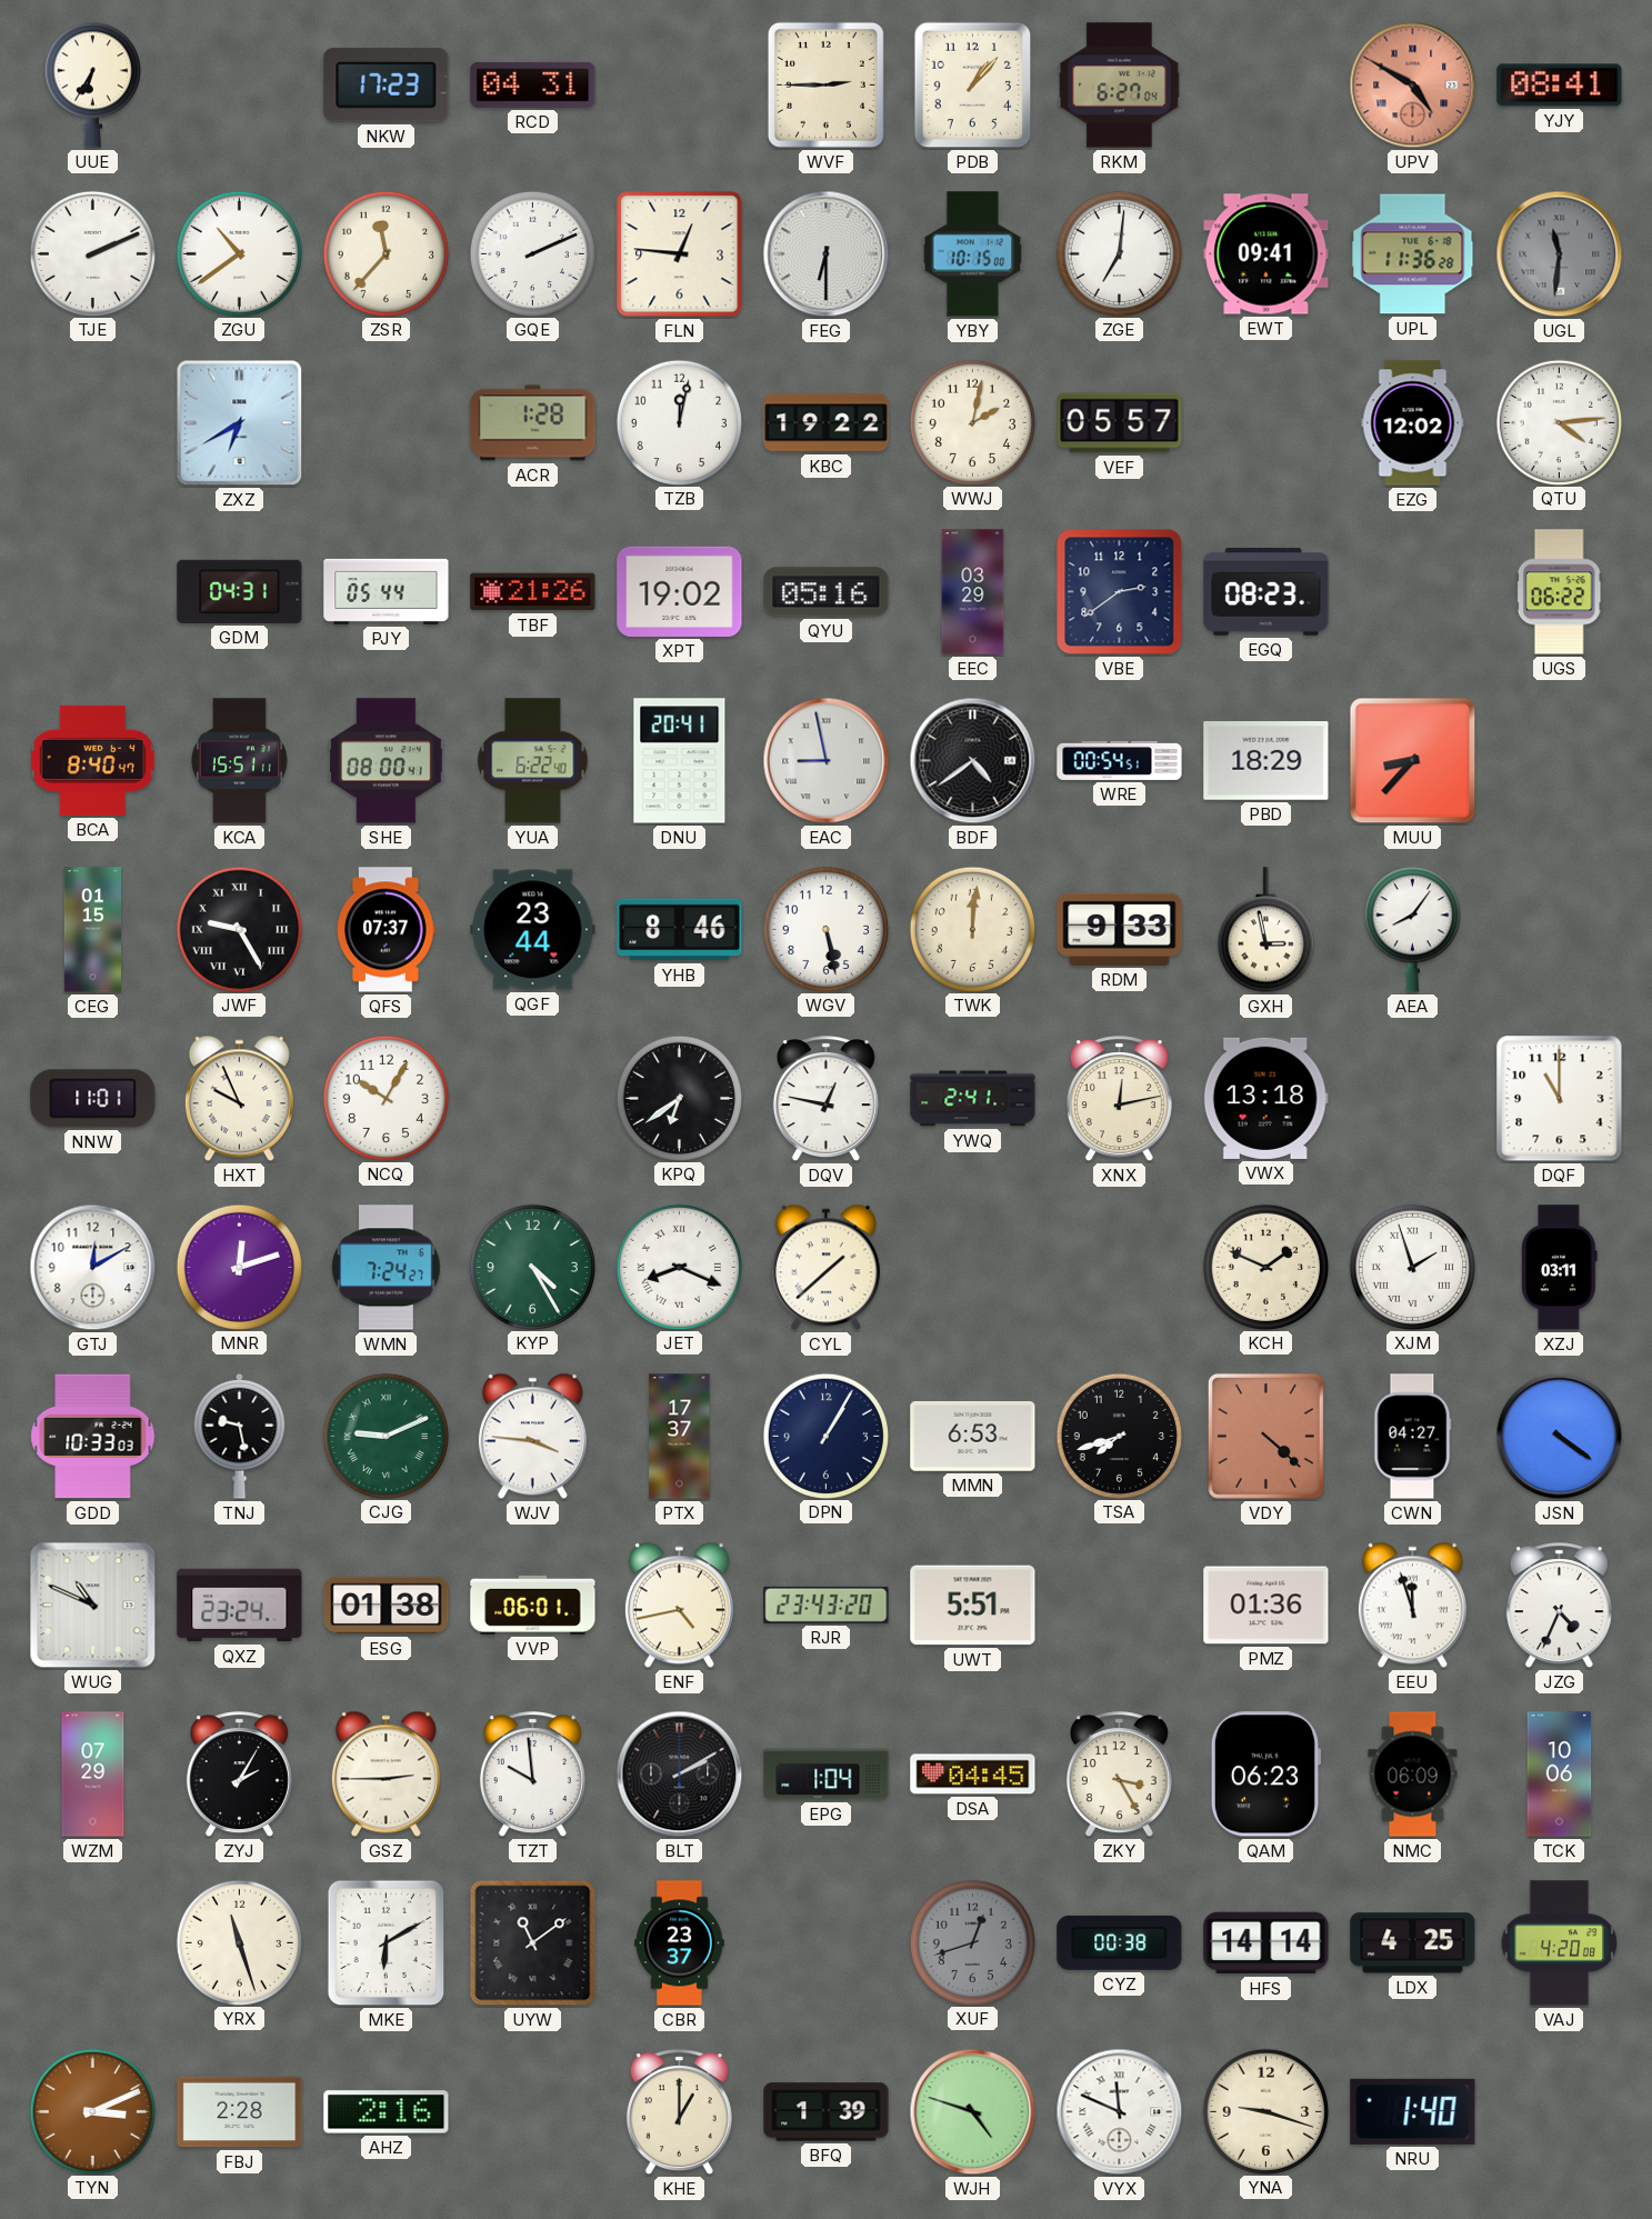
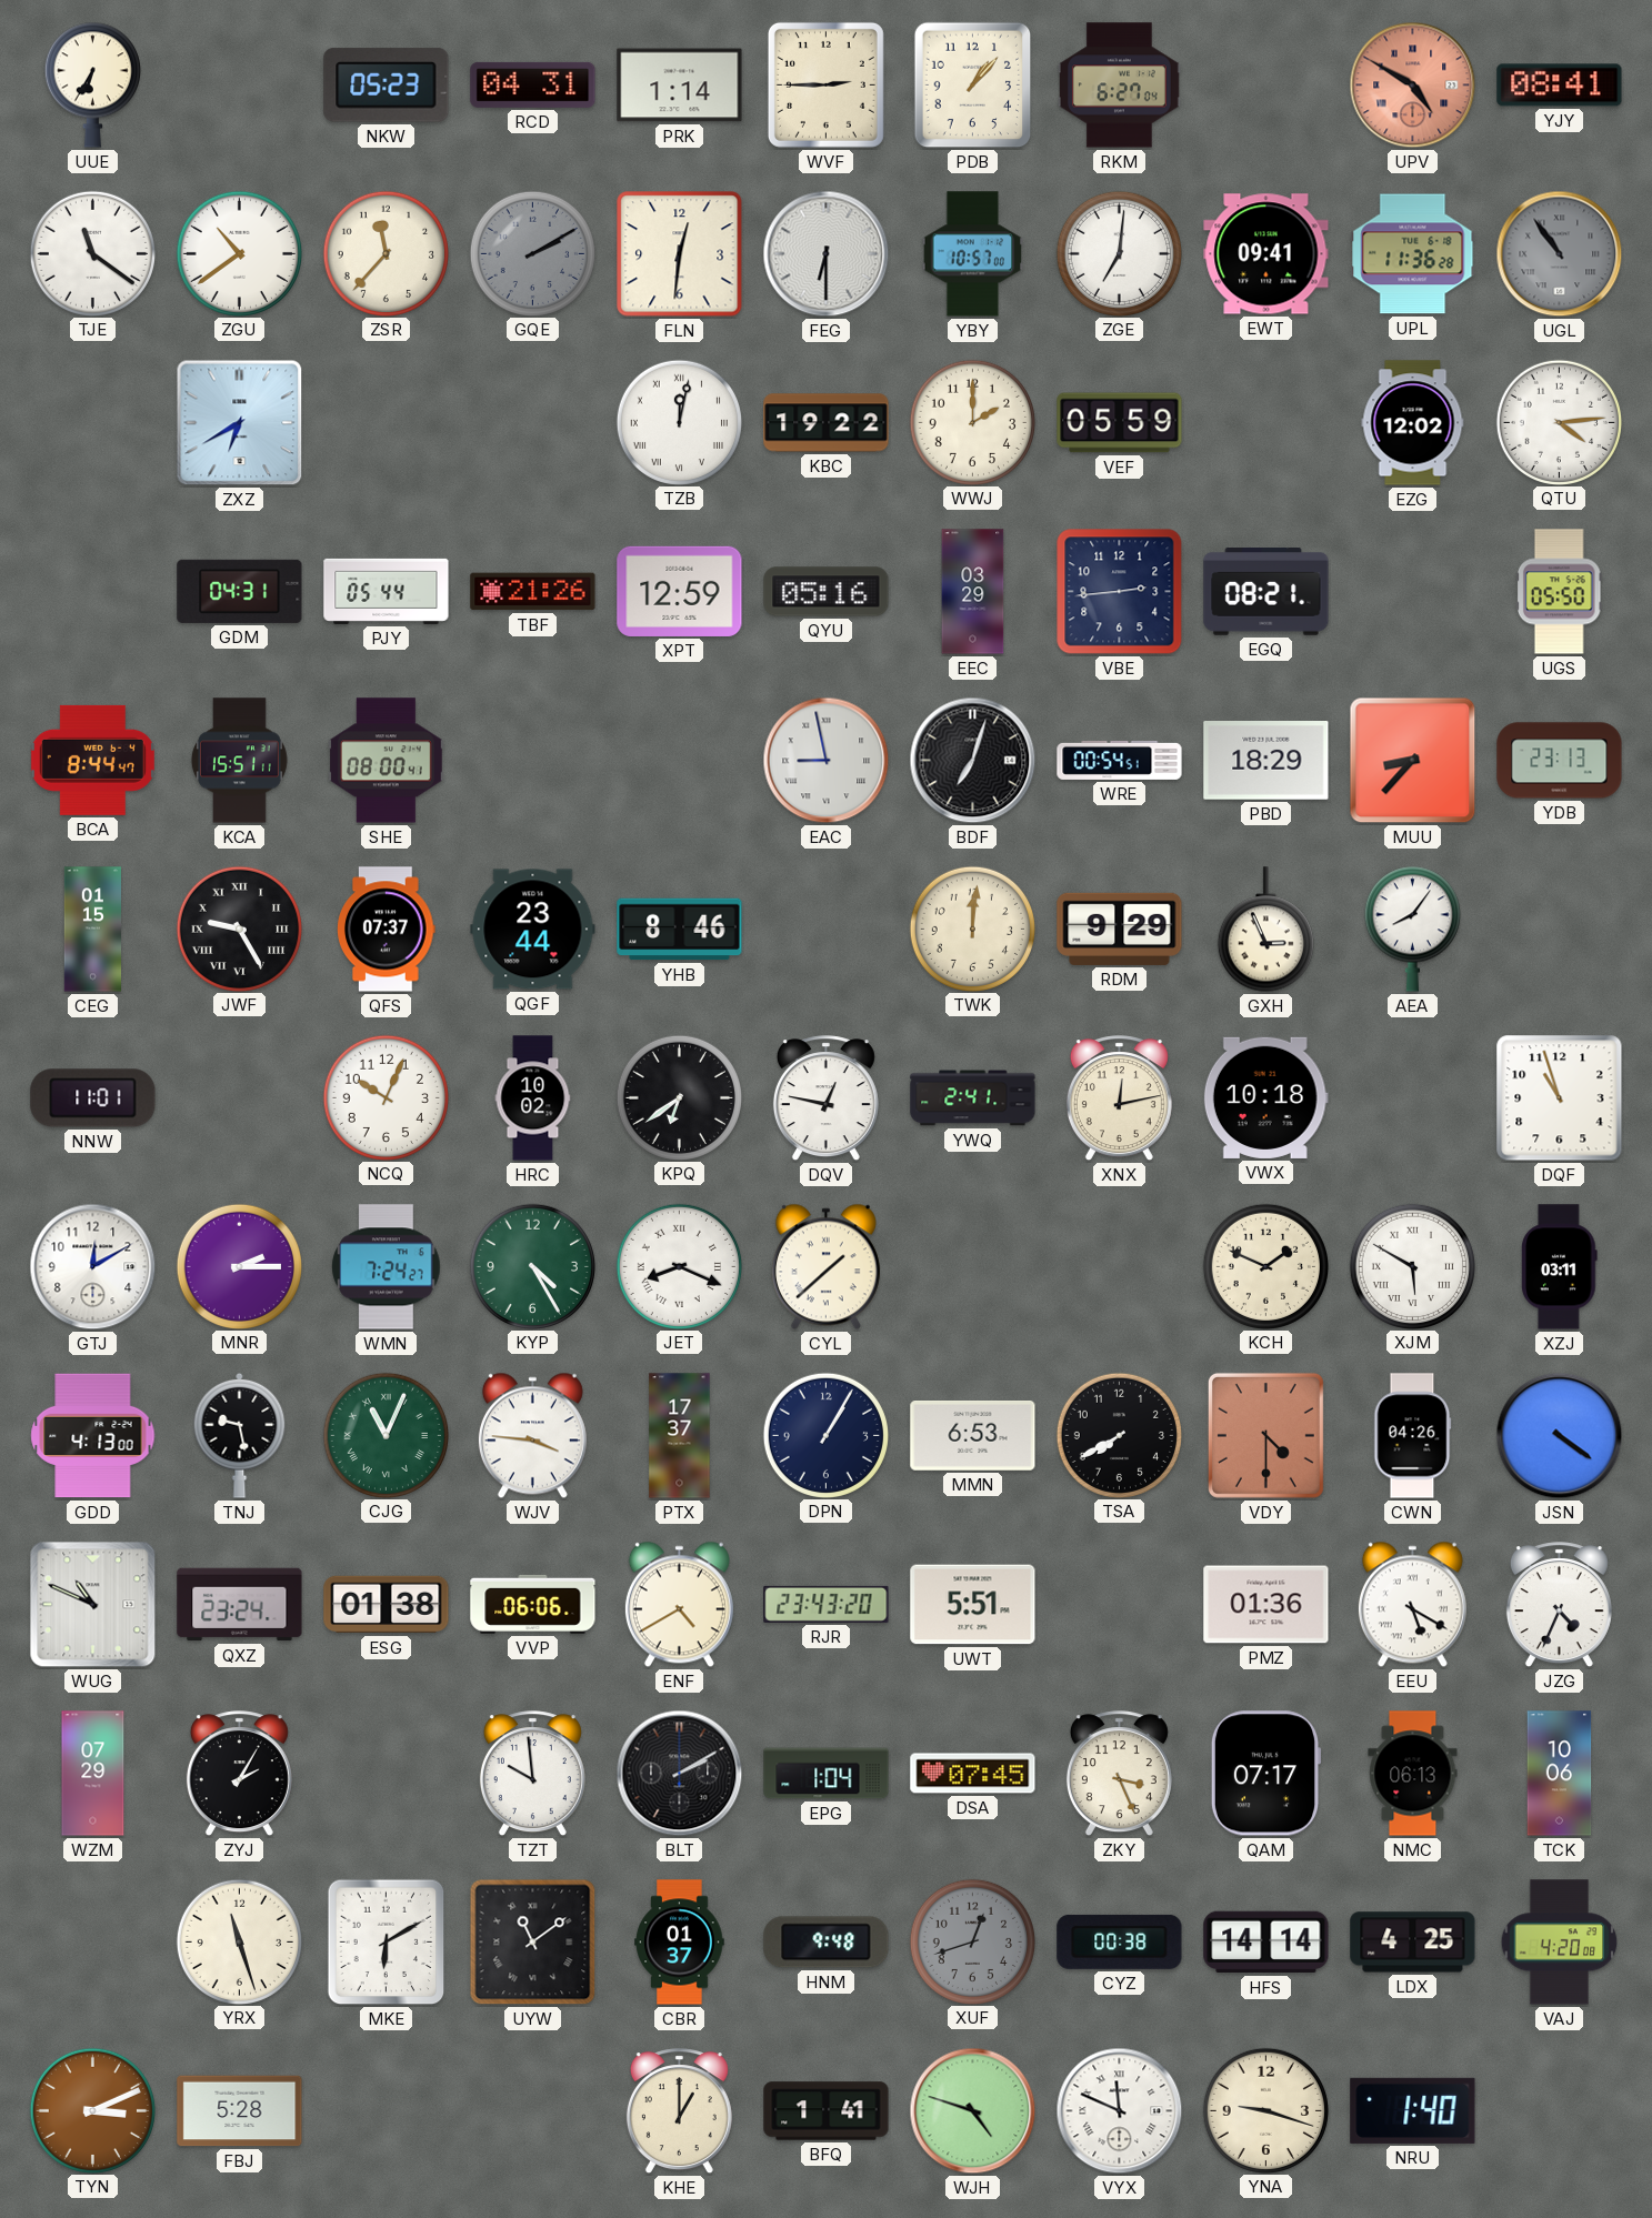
NKW: 17:23 -> 05:23
PRK: none -> 1:14
TJE: 2:11 -> 11:21
GQE: 2:11 -> 2:10
GQE dial: white -> grey
FLN: 12:46 -> 12:31
YBY: 10:15 -> 10:57
UGL: 11:31 -> 10:54
ACR: 1:28 -> none
TZB numerals: Arabic -> Roman
WWJ: 2:02 -> 2:00
VEF: 05:57 -> 05:59
XPT: 19:02 -> 12:59
VBE: 2:39 -> 2:44
EGQ: 08:23 -> 08:21
UGS: 06:22 -> 05:50
BCA: 8:40 -> 8:44
YUA: 6:22 -> none
DNU: 20:41 -> none
BDF: 4:39 -> 7:03
YDB: none -> 23:13
WGV: 5:28 -> none
RDM: 9:33 -> 9:29
GXH: 2:58 -> 2:56
HXT: 9:56 -> none
NCQ: 10:05 -> 10:04
HRC: none -> 10:02
VWX: 13:18 -> 10:18
DQF: 11:00 -> 10:57
MNR: 12:12 -> 2:15
XJM: 1:57 -> 5:50
GDD: 10:33 -> 4:13
CJG: 9:11 -> 11:04
TSA: 7:42 -> 7:40
VDY: 4:22 -> 4:30
CWN: 04:27 -> 04:26
VVP: 06:01 -> 06:06
ENF: 4:43 -> 4:40
EEU: 11:57 -> 5:20
GSZ: 2:45 -> none
DSA: 04:45 -> 07:45
ZKY: 3:25 -> 3:26
QAM: 06:23 -> 07:17
NMC: 06:09 -> 06:13
CBR: 23:37 -> 01:37
HNM: none -> 9:48
FBJ: 2:28 -> 5:28
AHZ: 2:16 -> none
BFQ: 1:39 -> 1:41
